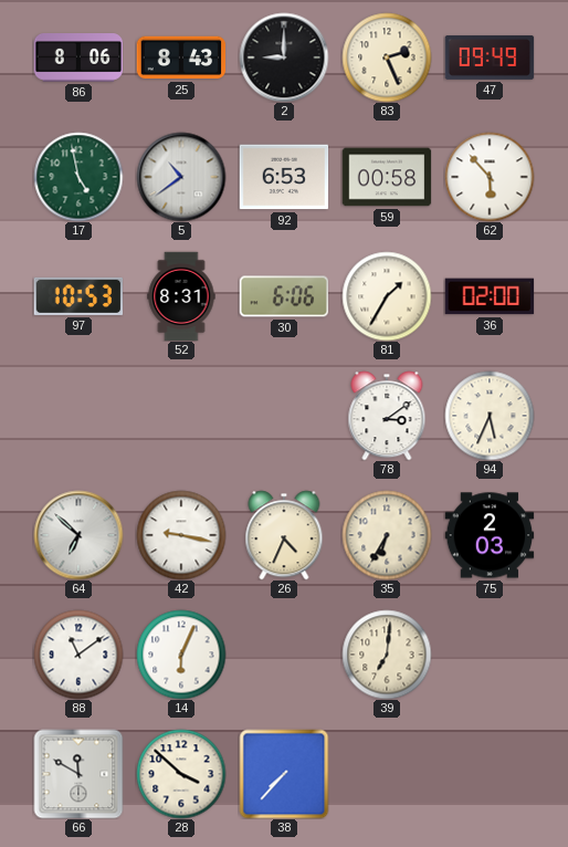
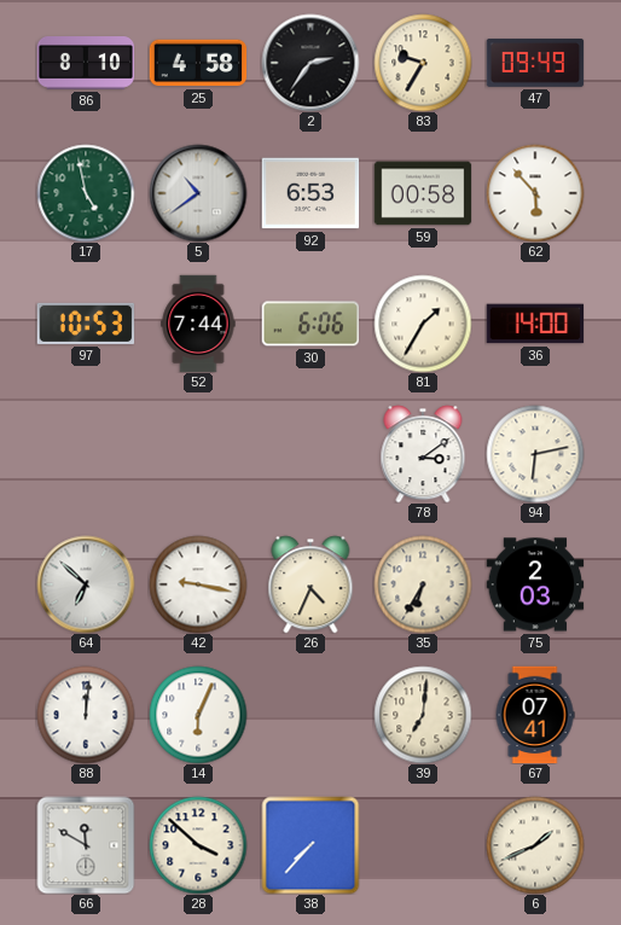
86: 8:06 -> 8:10
25: 8:43 -> 4:58
2: 9:00 -> 2:36
83: 2:26 -> 9:35
52: 8:31 -> 7:44
36: 02:00 -> 14:00
94: 5:34 -> 6:13
88: 11:09 -> 12:01
67: none -> 07:41
6: none -> 1:41
